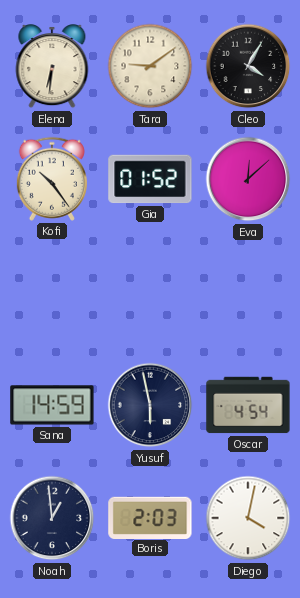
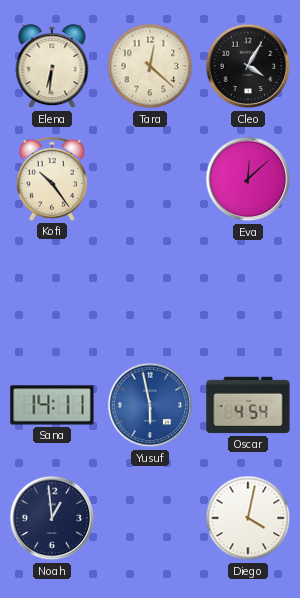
Tara: 9:09 -> 12:22
Gia: 01:52 -> none
Sana: 14:59 -> 14:11
Yusuf dial: navy -> blue
Boris: 2:03 -> none
